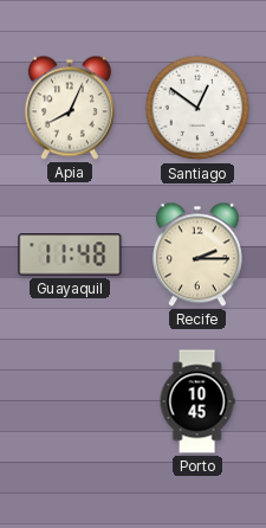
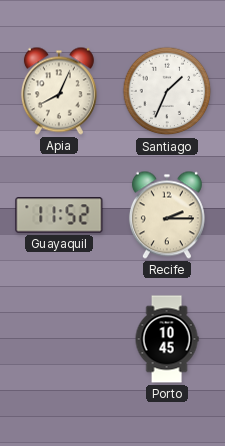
Santiago: 12:51 -> 1:34
Guayaquil: 11:48 -> 11:52
